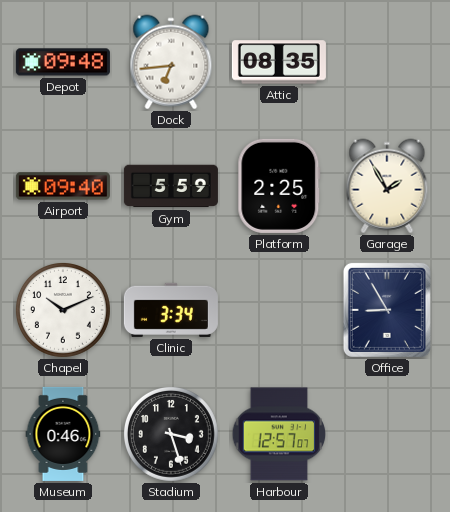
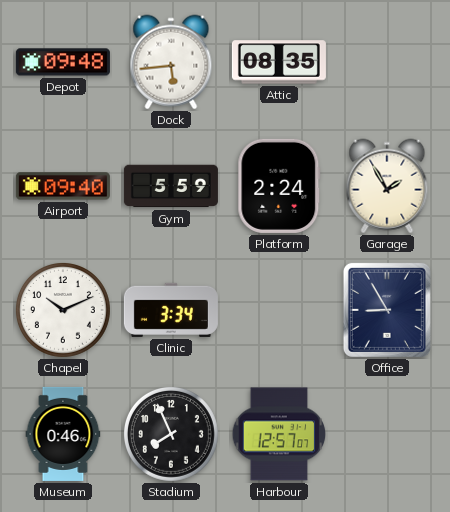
Dock: 6:44 -> 5:44
Platform: 2:25 -> 2:24
Stadium: 3:27 -> 7:56
